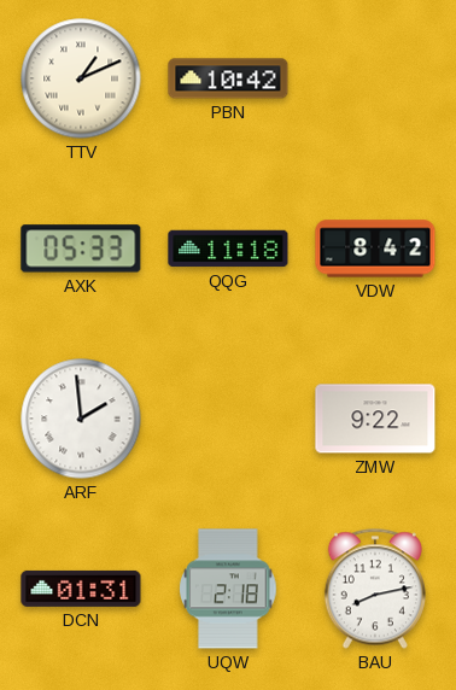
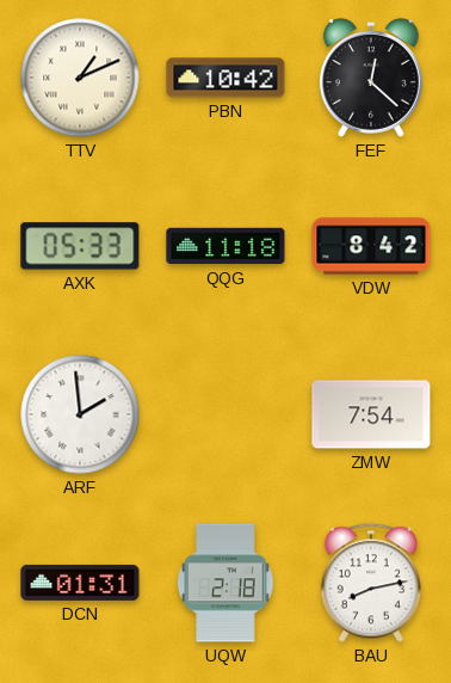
FEF: none -> 12:22
ZMW: 9:22 -> 7:54
